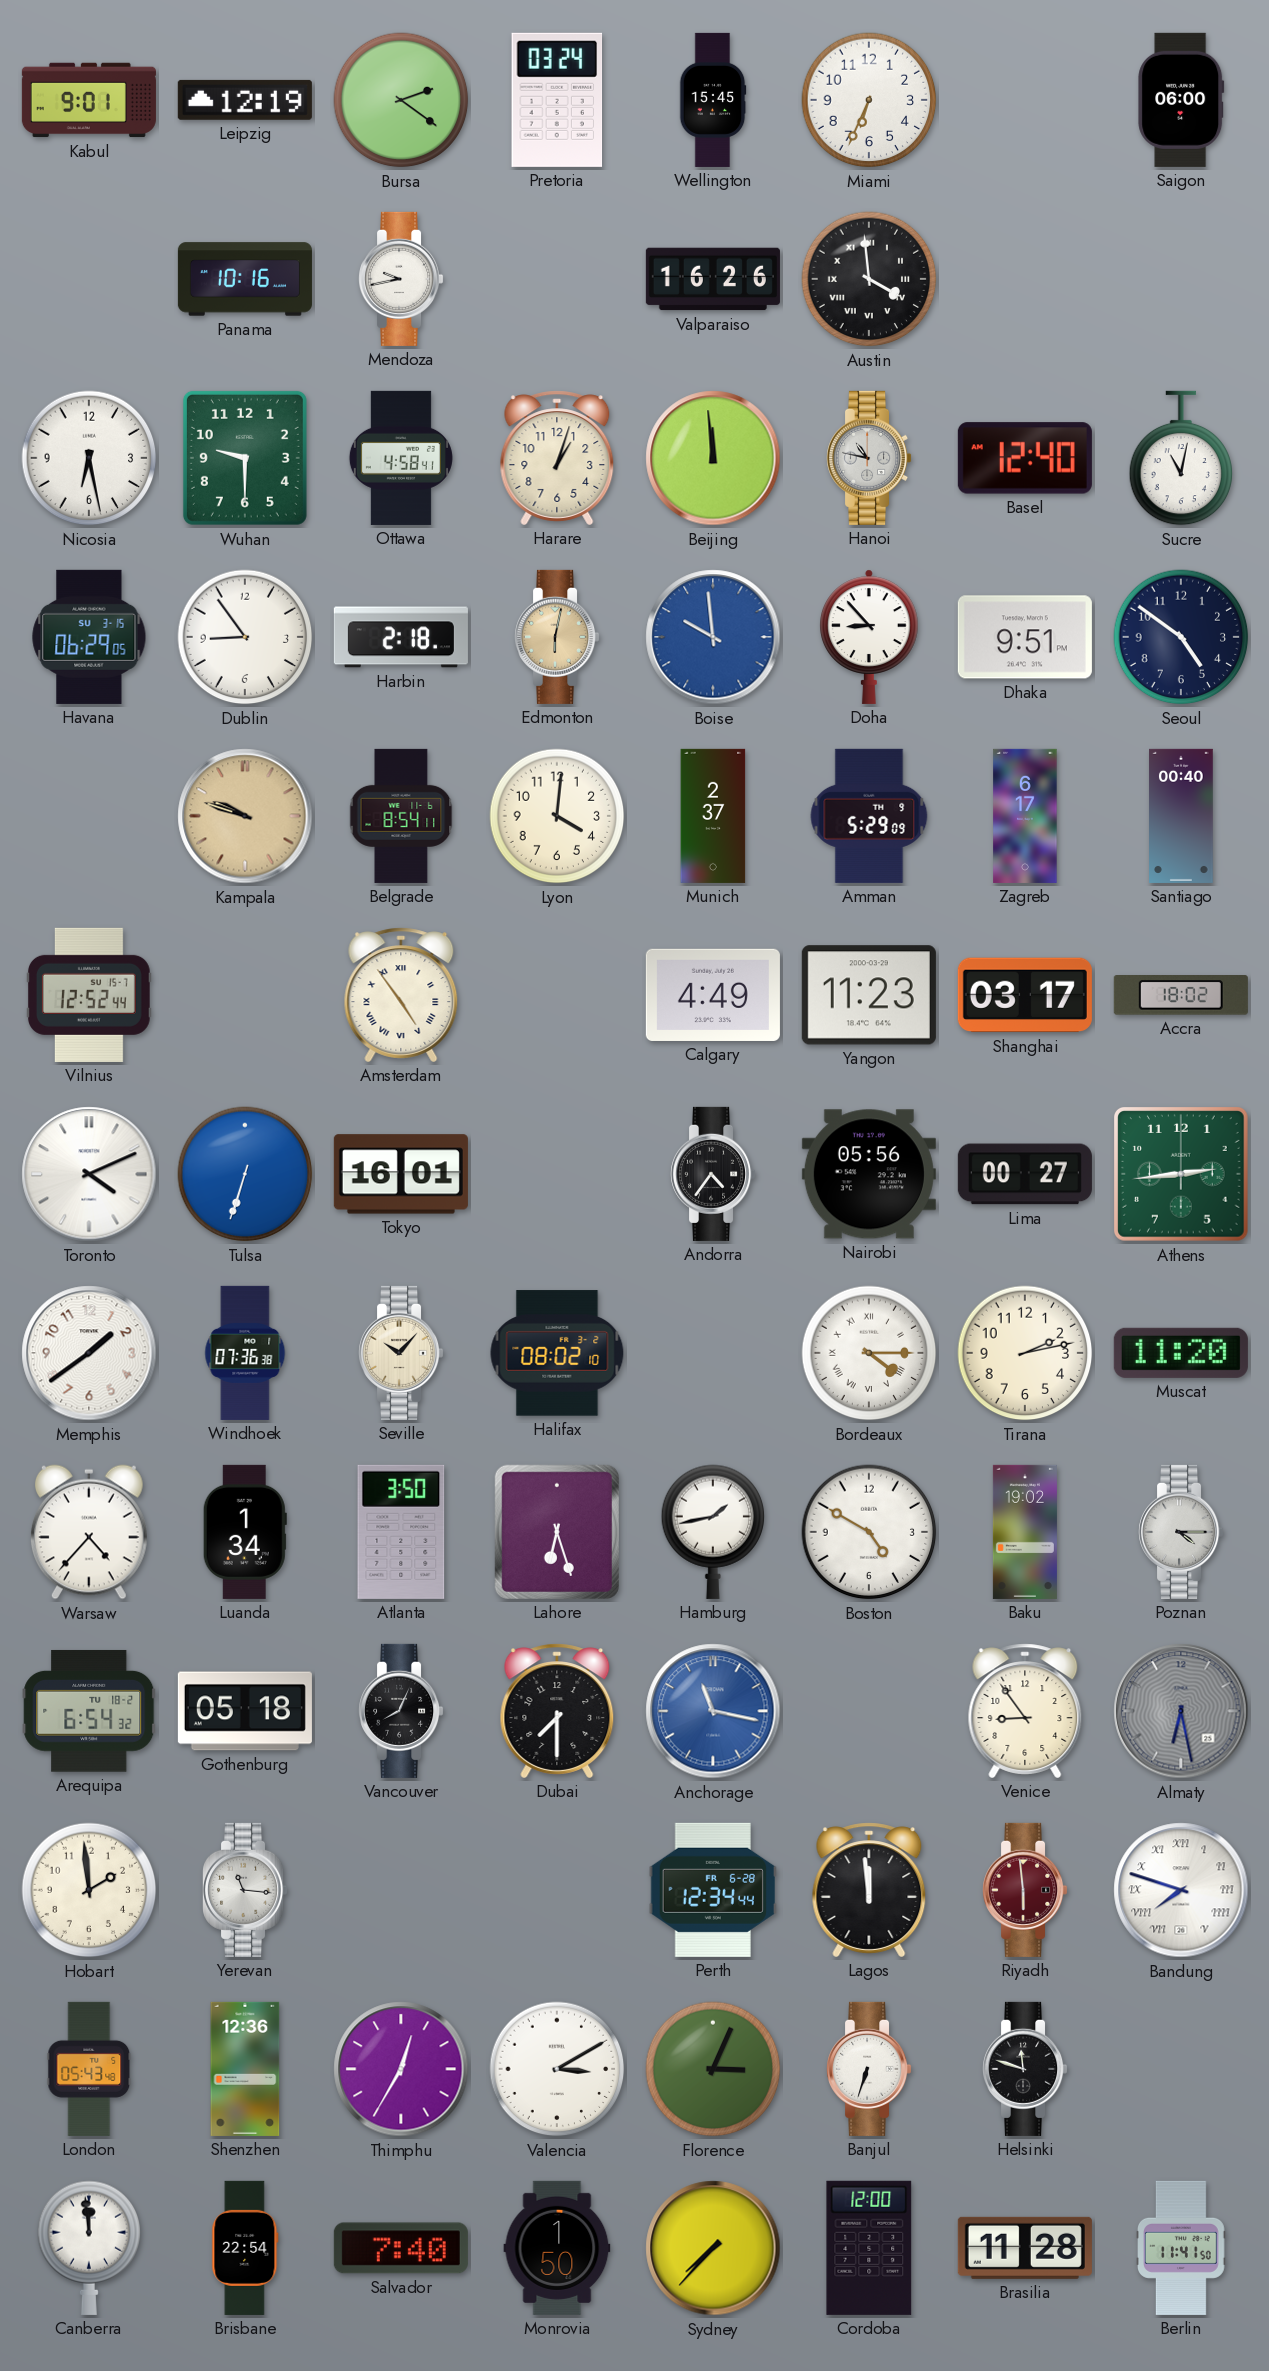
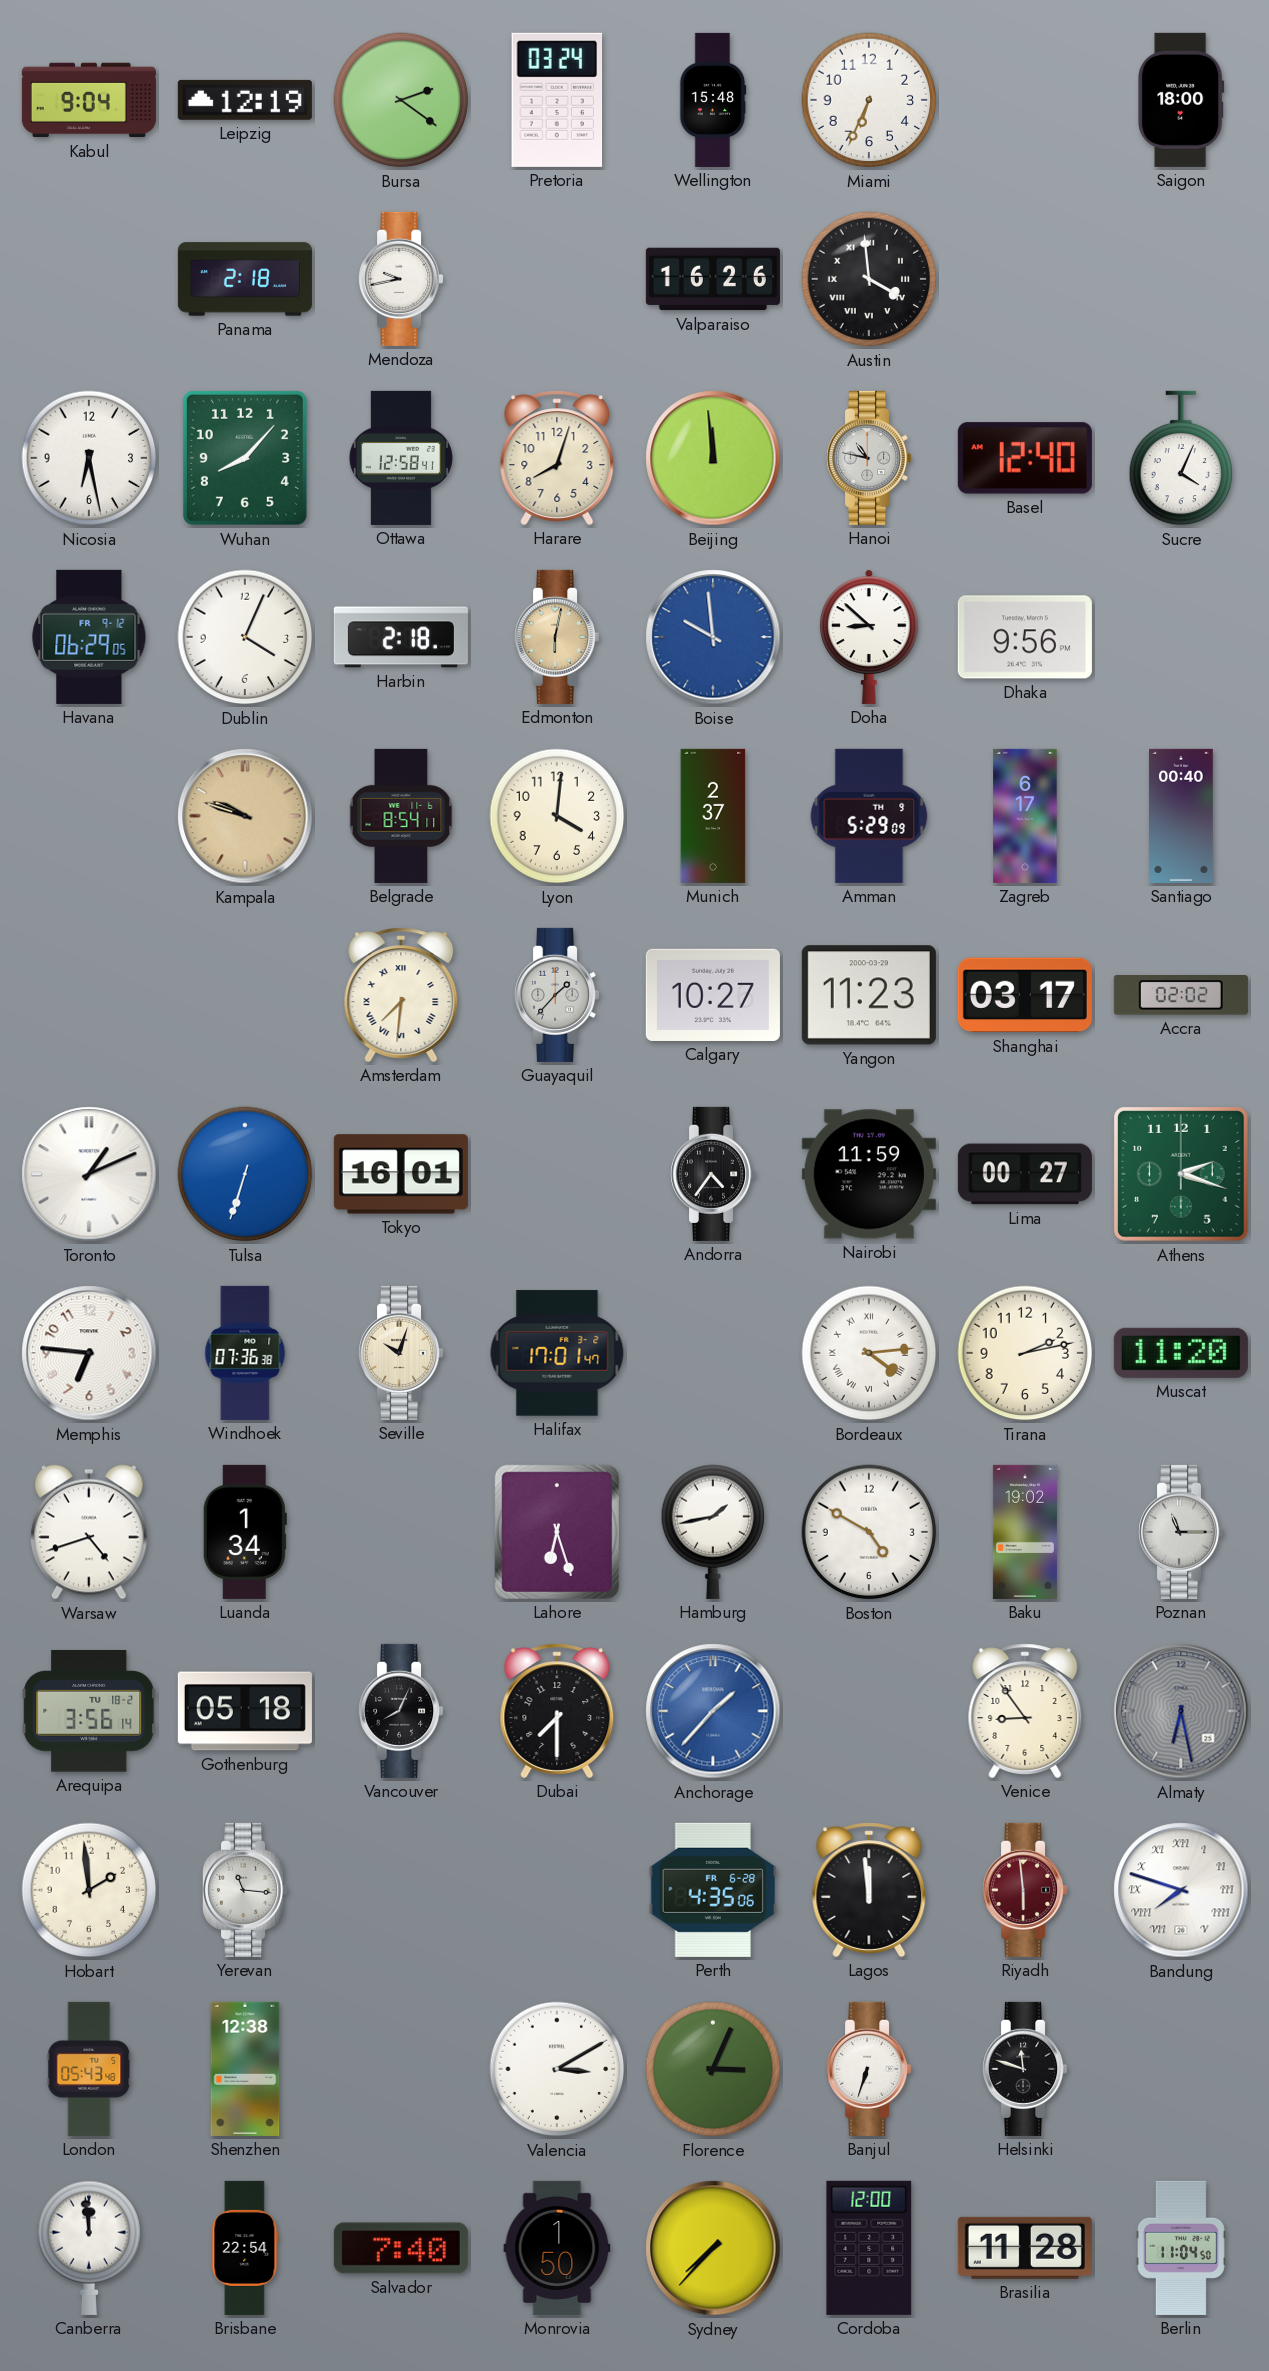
Kabul: 9:01 -> 9:04
Wellington: 15:45 -> 15:48
Saigon: 06:00 -> 18:00
Panama: 10:16 -> 2:18
Wuhan: 9:30 -> 8:07
Ottawa: 4:58 -> 12:58
Harare: 1:03 -> 8:03
Sucre: 11:02 -> 4:04
Havana date: SU 3-15 -> FR 9-12
Dublin: 8:54 -> 4:04
Doha: 8:53 -> 8:52
Dhaka: 9:51 -> 9:56
Seoul: 4:51 -> none
Vilnius: 12:52 -> none
Amsterdam: 4:54 -> 7:31
Guayaquil: none -> 1:37
Calgary: 4:49 -> 10:27
Accra: 18:02 -> 02:02
Toronto: 4:11 -> 1:11
Nairobi: 05:56 -> 11:59
Athens: 2:44 -> 2:18
Memphis: 1:39 -> 6:46
Seville: 10:07 -> 10:03
Halifax: 08:02 -> 17:01
Bordeaux: 4:15 -> 4:14
Warsaw: 4:37 -> 4:42
Atlanta: 3:50 -> none
Poznan: 4:15 -> 11:15
Arequipa: 6:54 -> 3:56
Anchorage: 11:17 -> 1:37
Perth: 12:34 -> 4:35
Shenzhen: 12:36 -> 12:38
Thimphu: 12:35 -> none
Berlin: 11:41 -> 11:04
